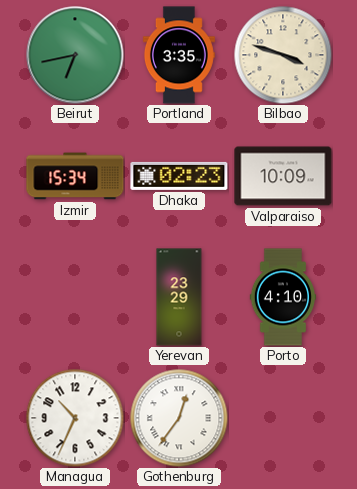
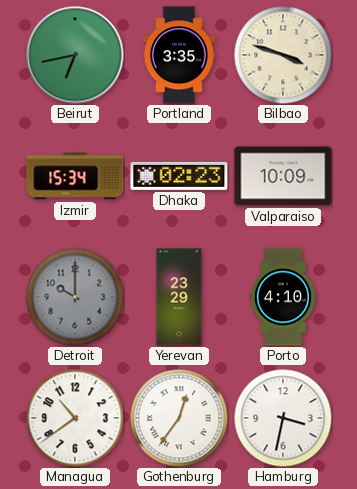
Detroit: none -> 10:00
Managua: 10:34 -> 10:39
Hamburg: none -> 3:32
